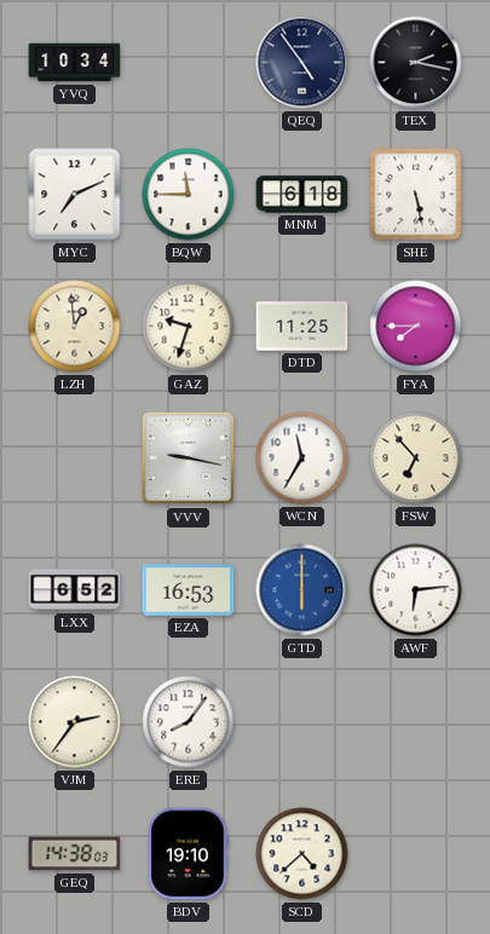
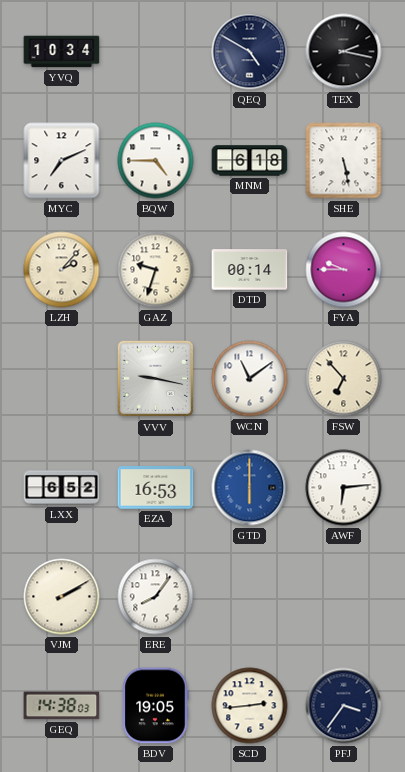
QEQ: 4:54 -> 4:50
BQW: 11:45 -> 4:45
LZH: 12:59 -> 2:07
DTD: 11:25 -> 00:14
FYA: 7:45 -> 9:45
WCN: 11:35 -> 11:09
VJM: 2:36 -> 2:10
BDV: 19:10 -> 19:05
SCD: 4:38 -> 2:44
PFJ: none -> 3:36
